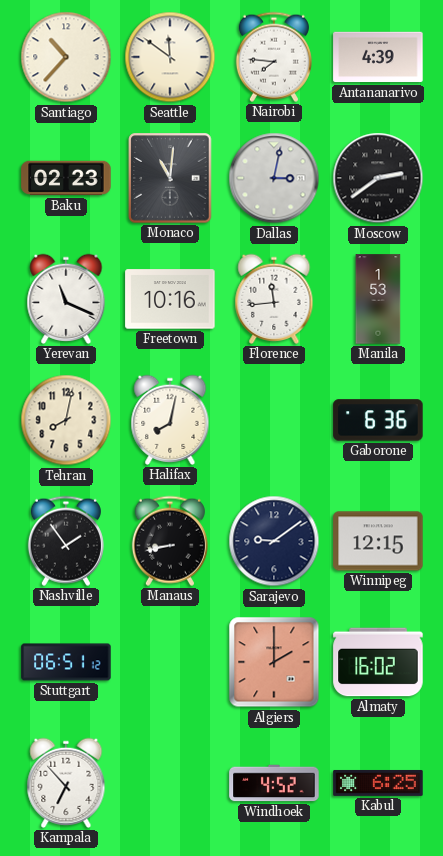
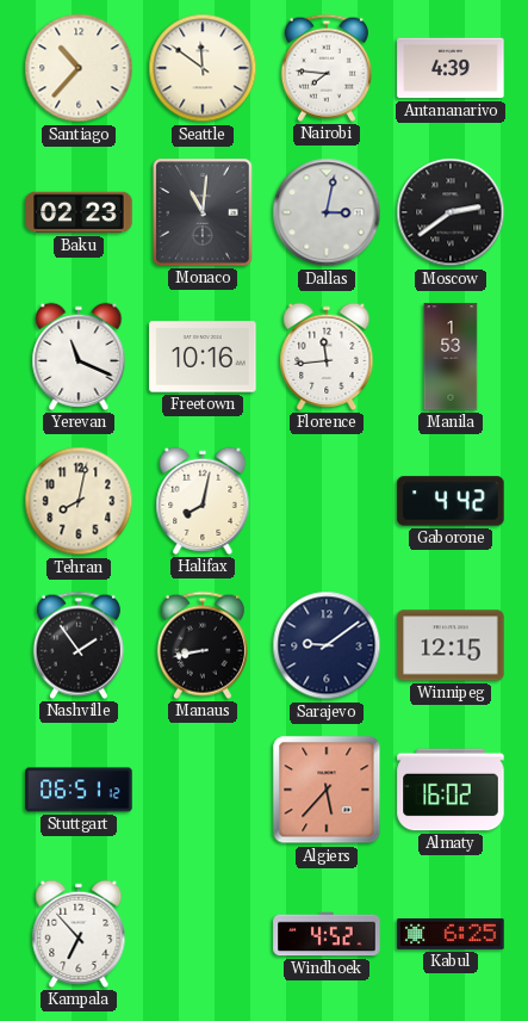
Gaborone: 6:36 -> 4:42
Algiers: 2:00 -> 5:37
